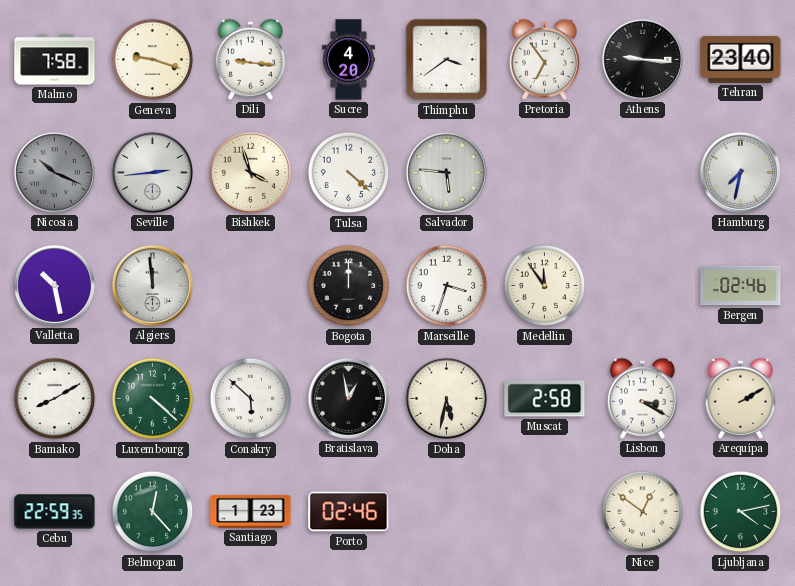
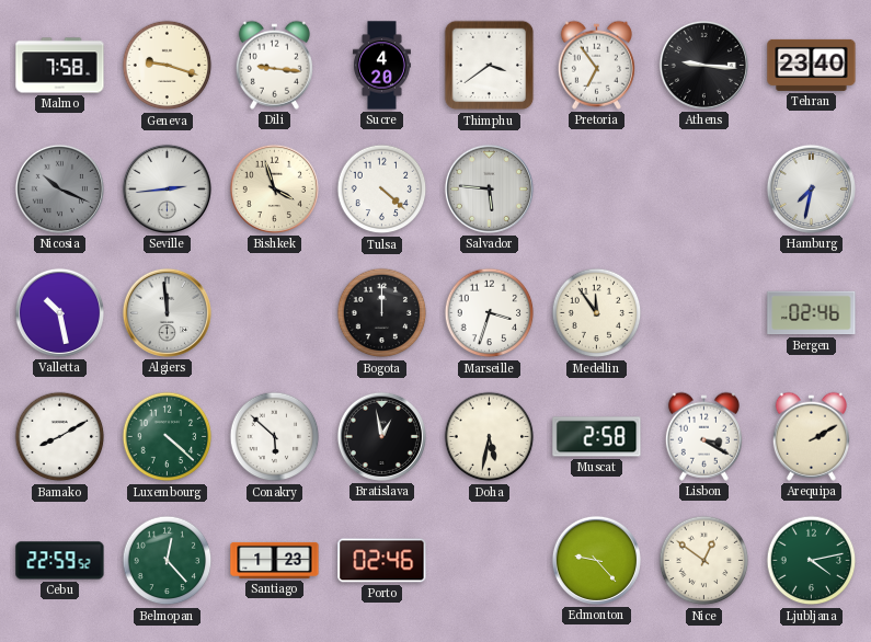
Cebu: 22:59:35 -> 22:59:52
Edmonton: none -> 9:23
